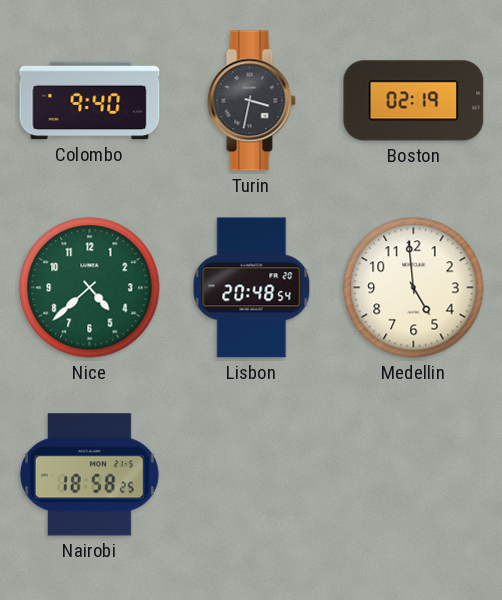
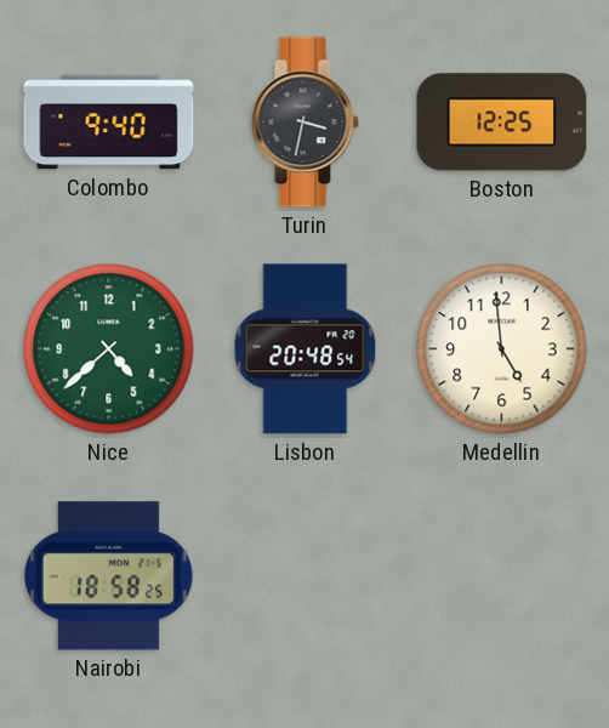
Boston: 02:19 -> 12:25
